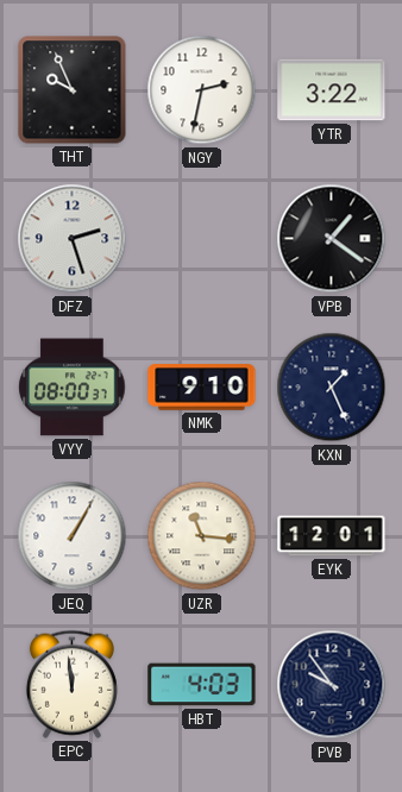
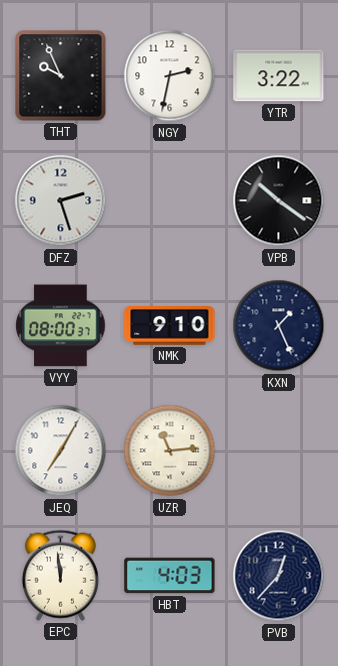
VPB: 1:21 -> 10:21
JEQ: 1:05 -> 7:05
UZR: 11:16 -> 11:14
EYK: 12:01 -> none
PVB: 9:54 -> 12:37
